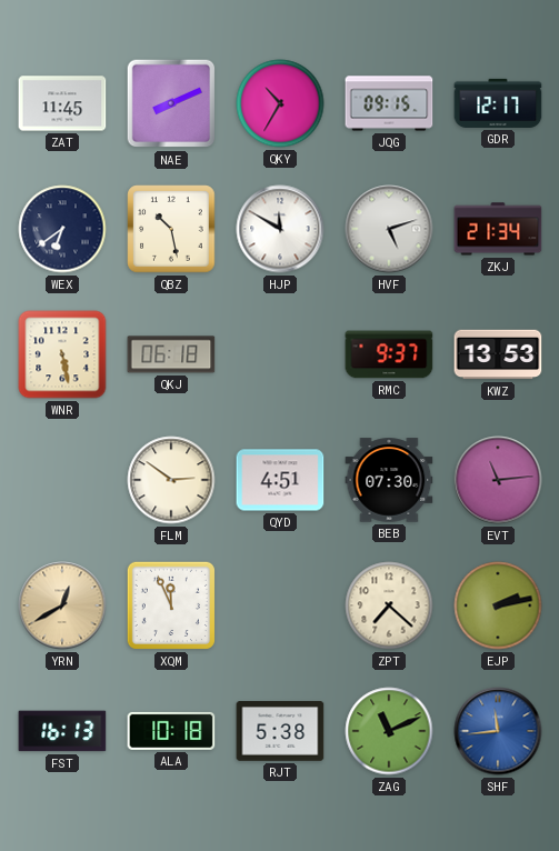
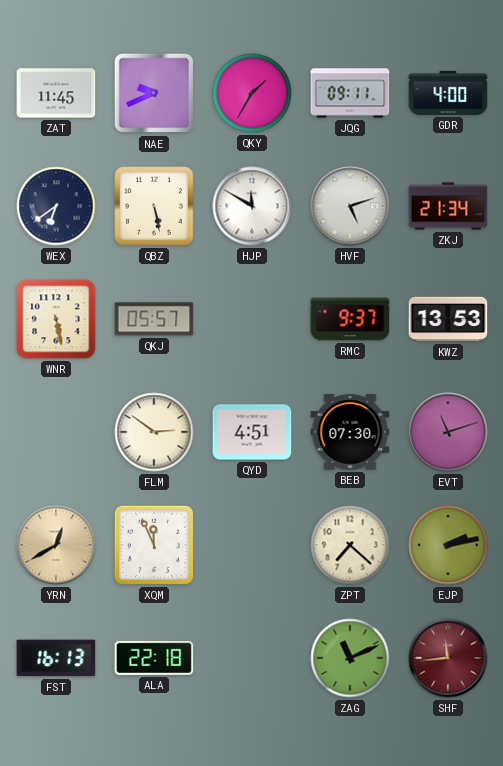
NAE: 8:11 -> 9:41
QKY: 10:35 -> 1:35
JQG: 09:15 -> 09:11
GDR: 12:17 -> 4:00
QBZ: 10:28 -> 5:28
QKJ: 06:18 -> 05:57
EVT: 11:14 -> 11:12
ALA: 10:18 -> 22:18
RJT: 5:38 -> none
SHF dial: blue -> burgundy
